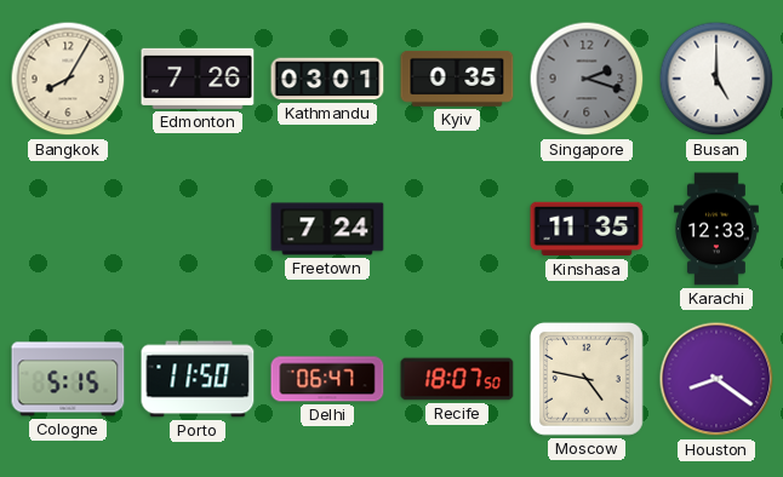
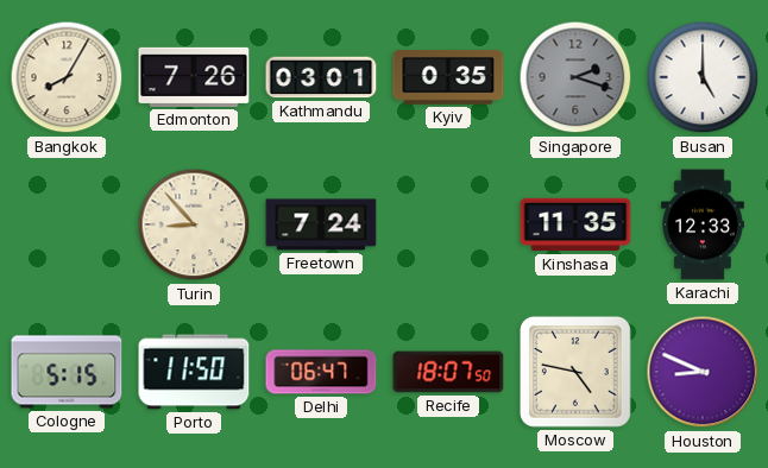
Turin: none -> 8:53
Houston: 8:21 -> 8:49
